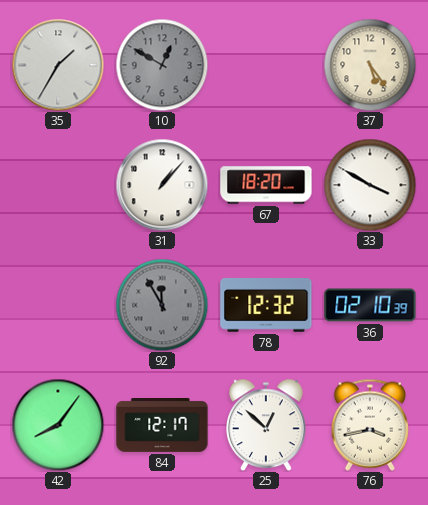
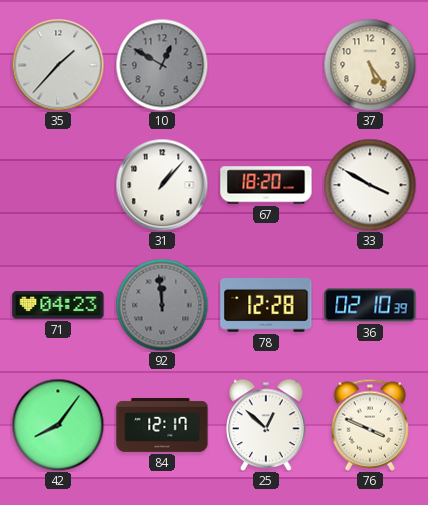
35: 1:35 -> 1:37
71: none -> 04:23
92: 11:55 -> 11:59
78: 12:32 -> 12:28
76: 3:43 -> 3:49
